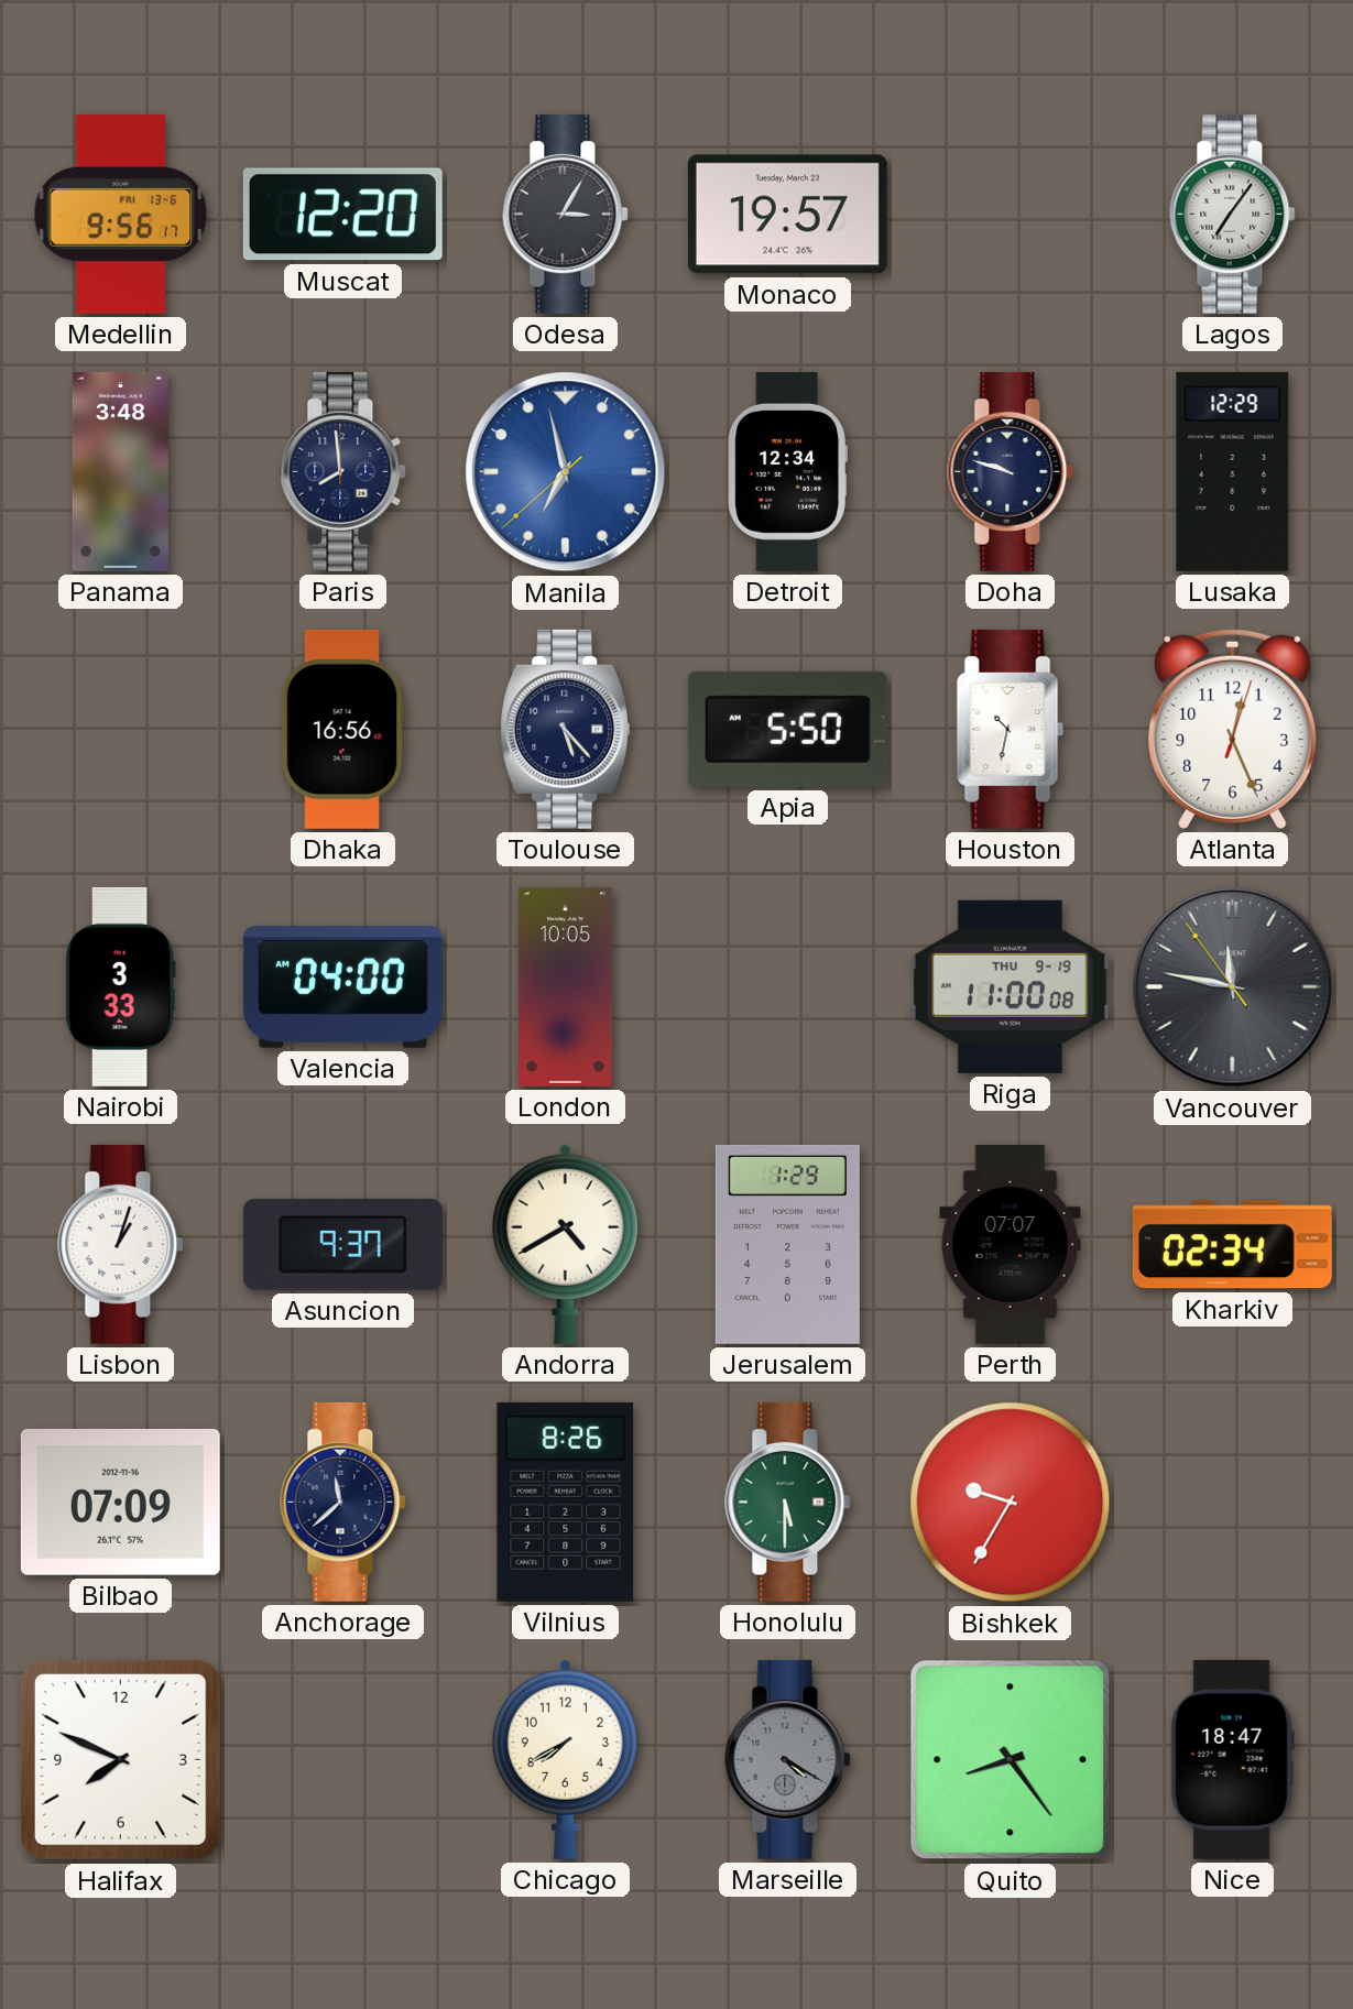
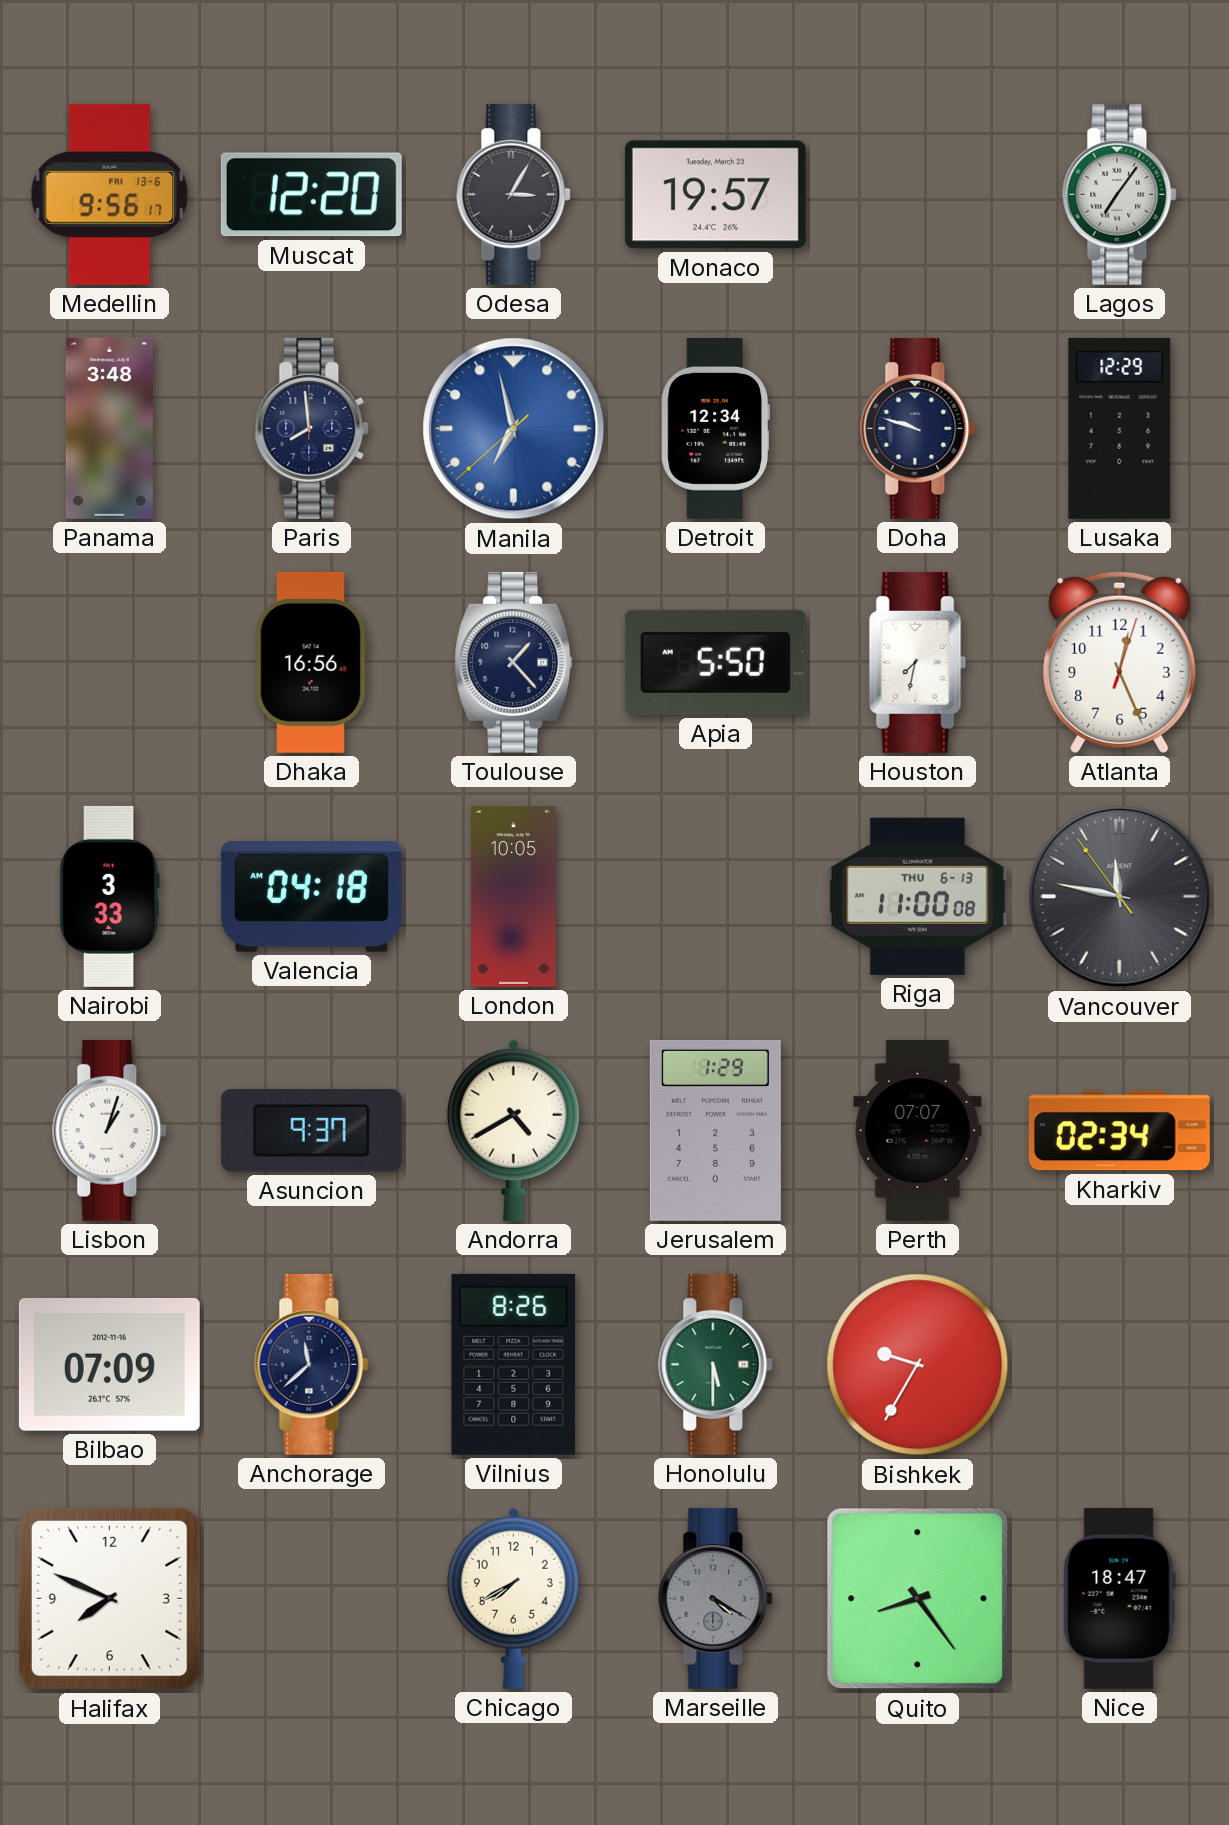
Toulouse: 5:23 -> 1:23
Houston: 10:32 -> 7:32
Valencia: 04:00 -> 04:18
Riga date: THU 9-19 -> THU 6-13
